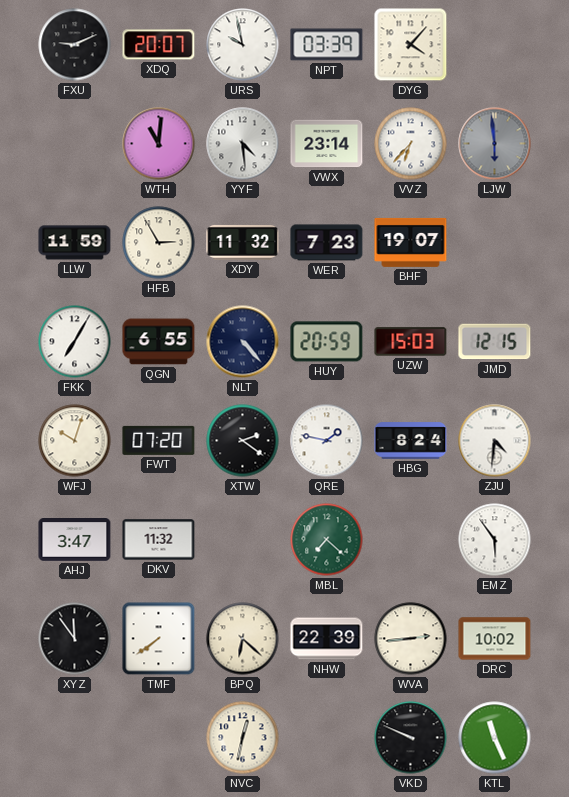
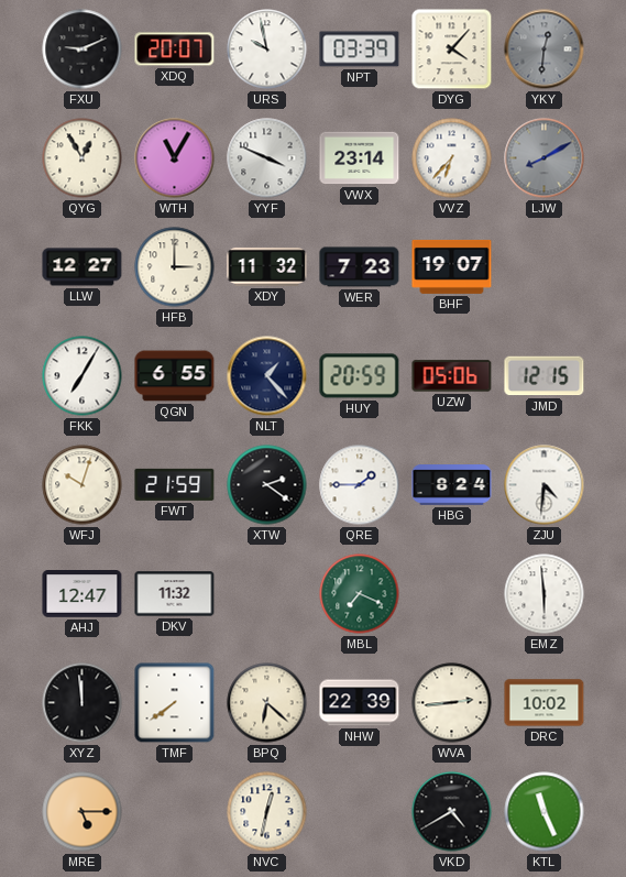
YKY: none -> 12:31
QYG: none -> 12:55
WTH: 11:01 -> 11:05
YYF: 4:29 -> 3:49
LJW: 5:59 -> 8:10
LLW: 11:59 -> 12:27
HFB: 2:55 -> 3:00
NLT: 4:23 -> 1:23
UZW: 15:03 -> 05:06
FWT: 07:20 -> 21:59
QRE: 1:47 -> 1:45
AHJ: 3:47 -> 12:47
MBL: 7:22 -> 7:19
EMZ: 5:54 -> 5:59
XYZ: 11:54 -> 11:59
MRE: none -> 5:15
VKD: 9:49 -> 4:40
